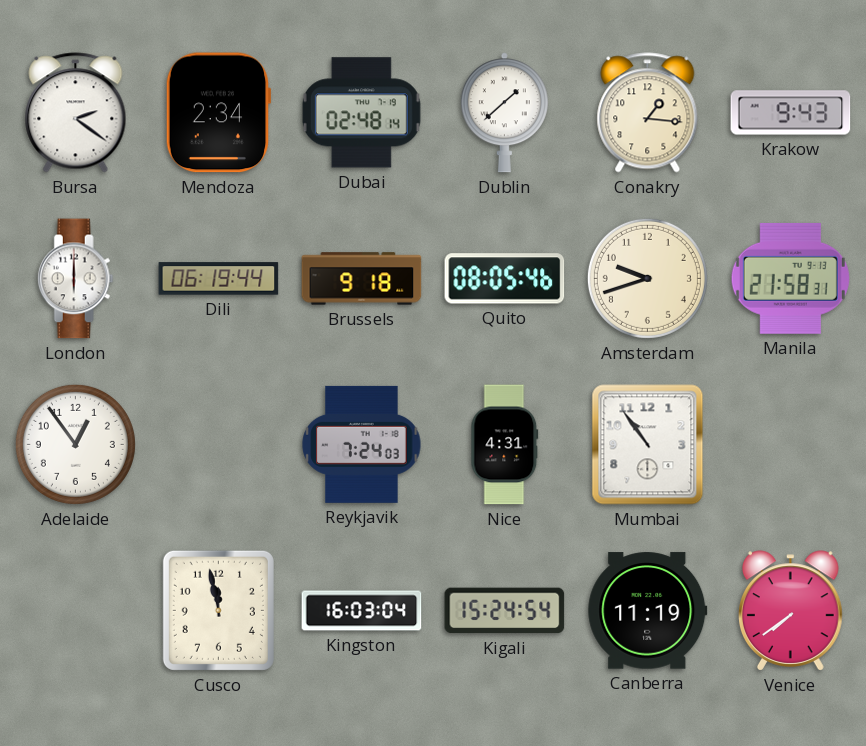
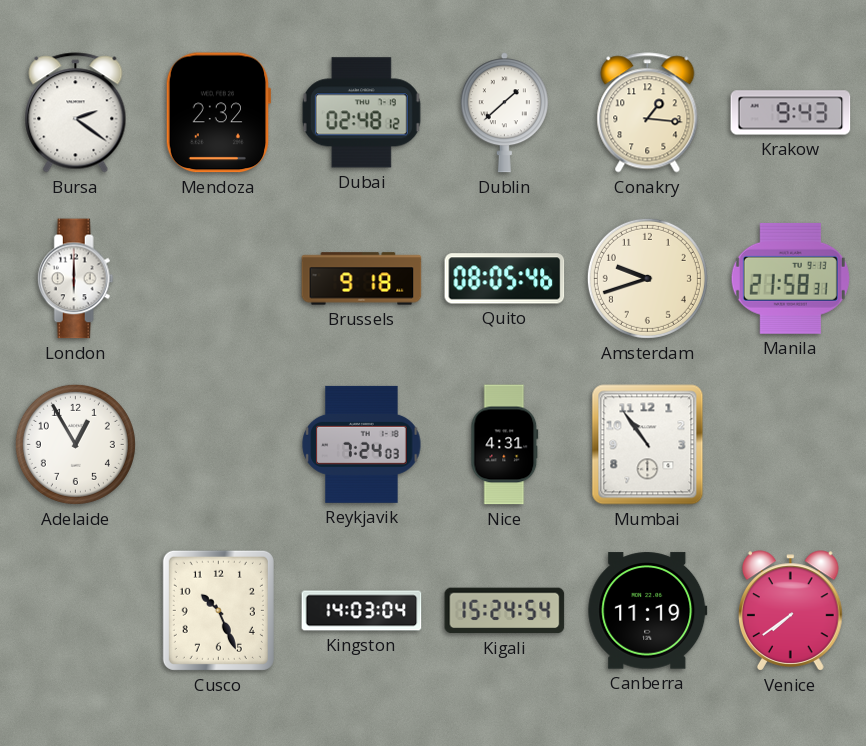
Mendoza: 2:34 -> 2:32
Dubai: 02:48:14 -> 02:48:12
Dili: 06:19 -> none
Adelaide: 12:54 -> 12:55
Cusco: 11:58 -> 10:26
Kingston: 16:03 -> 14:03
